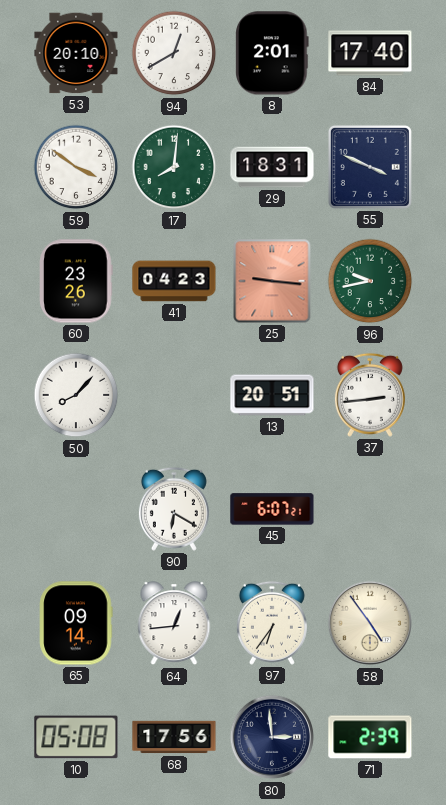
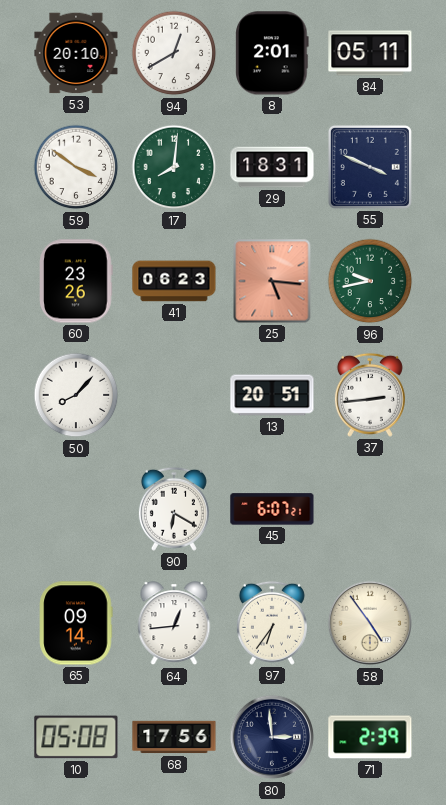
84: 17:40 -> 05:11
41: 04:23 -> 06:23
25: 9:16 -> 5:16
